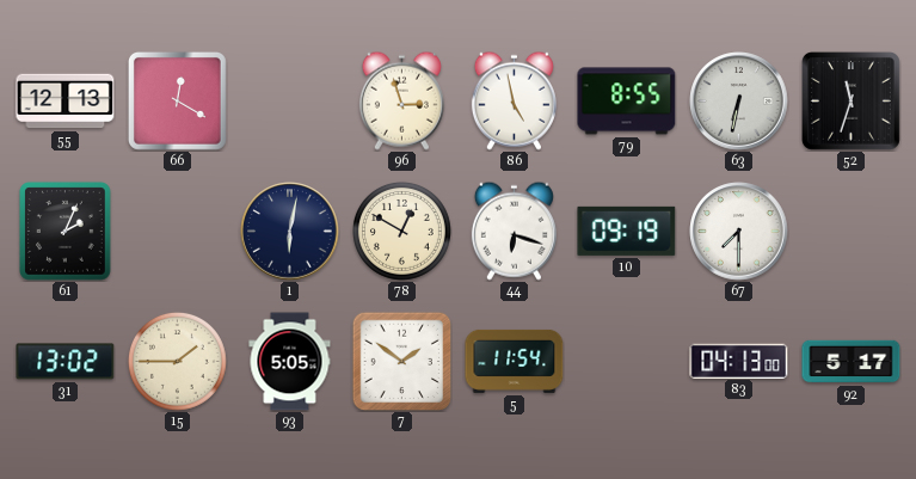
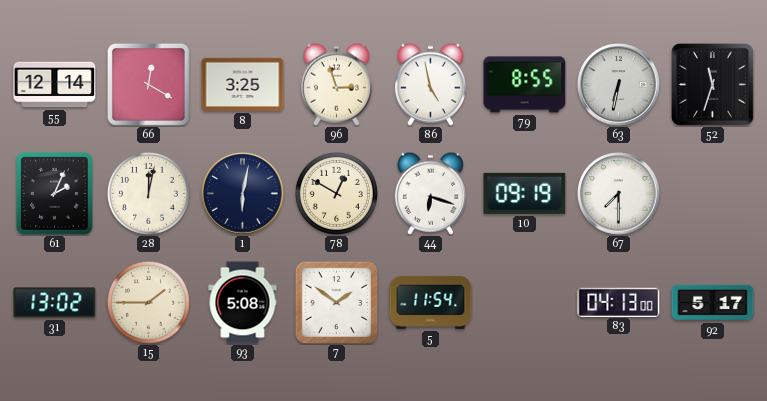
55: 12:13 -> 12:14
8: none -> 3:25
28: none -> 12:02
93: 5:05 -> 5:08
